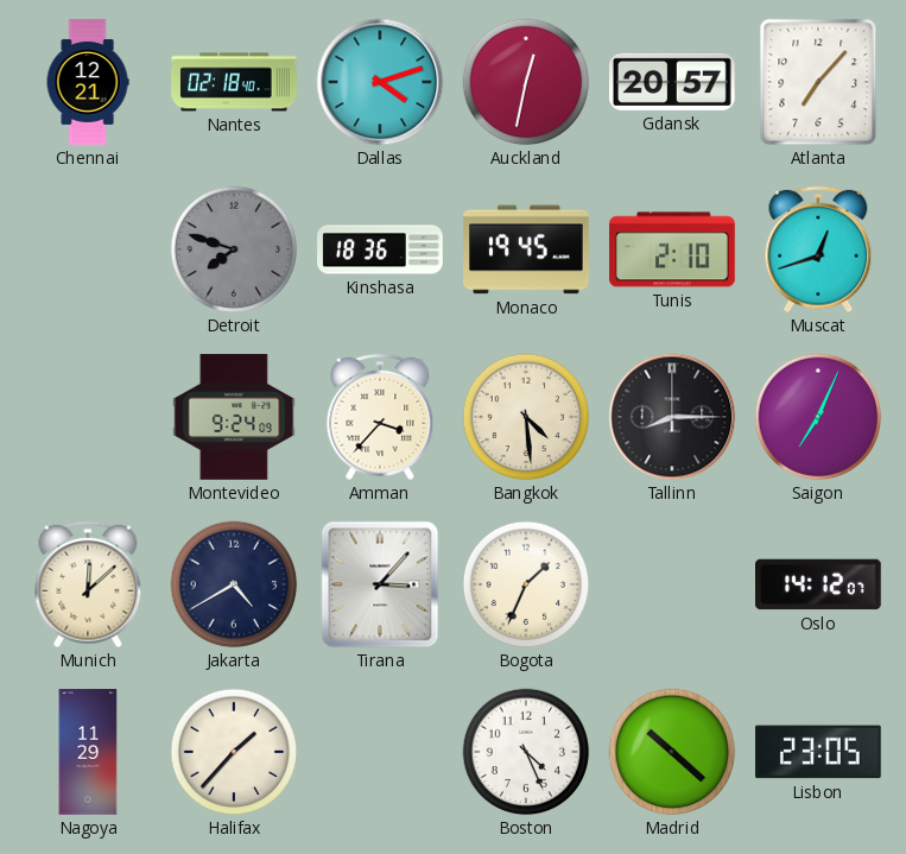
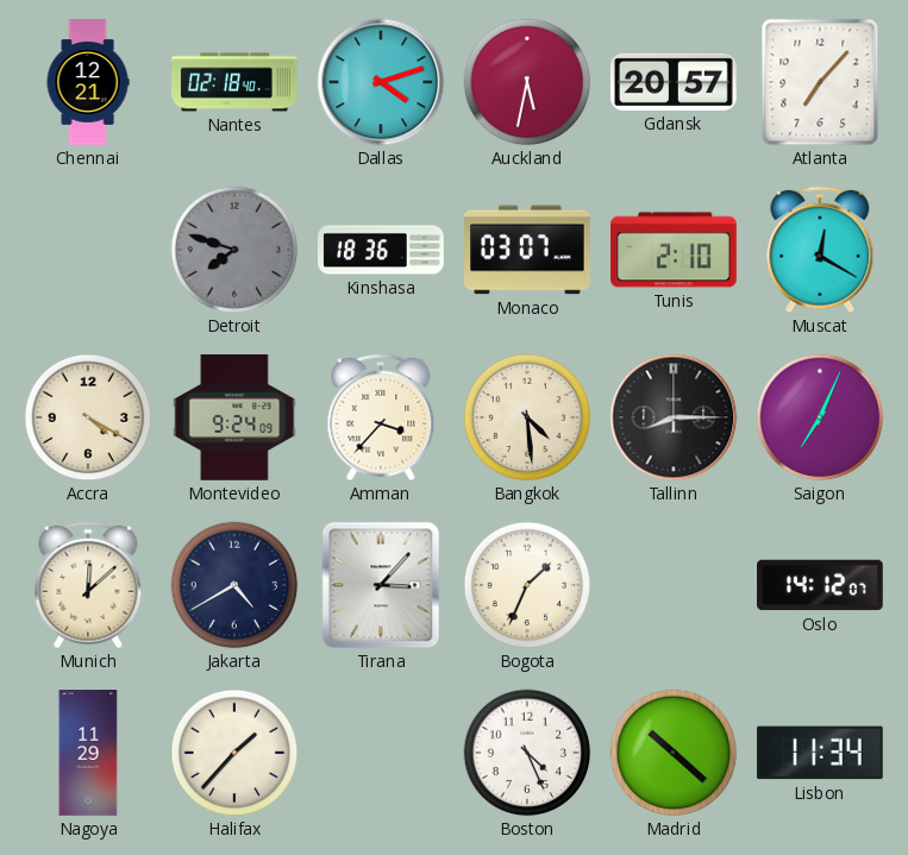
Auckland: 12:32 -> 5:32
Monaco: 19:45 -> 03:07
Muscat: 12:42 -> 12:20
Accra: none -> 4:20
Lisbon: 23:05 -> 11:34
